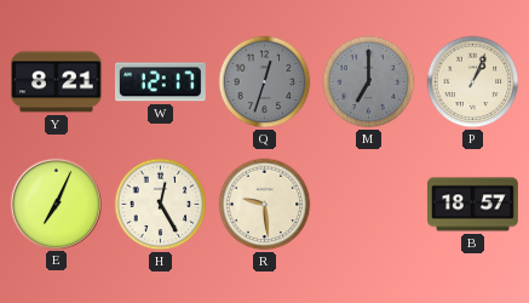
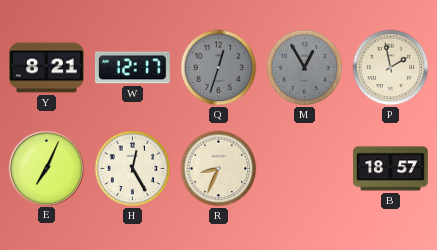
M: 7:00 -> 12:55
P: 1:04 -> 1:58
R: 9:29 -> 8:34
